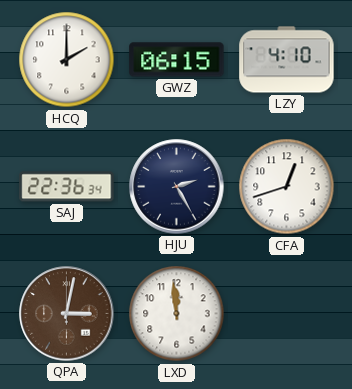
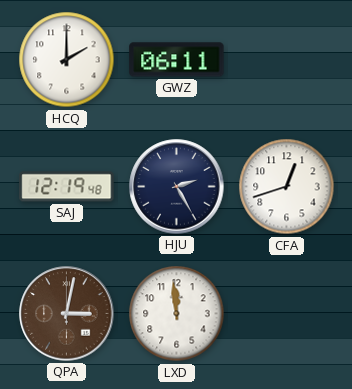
GWZ: 06:15 -> 06:11
LZY: 4:10 -> none
SAJ: 22:36 -> 12:19
